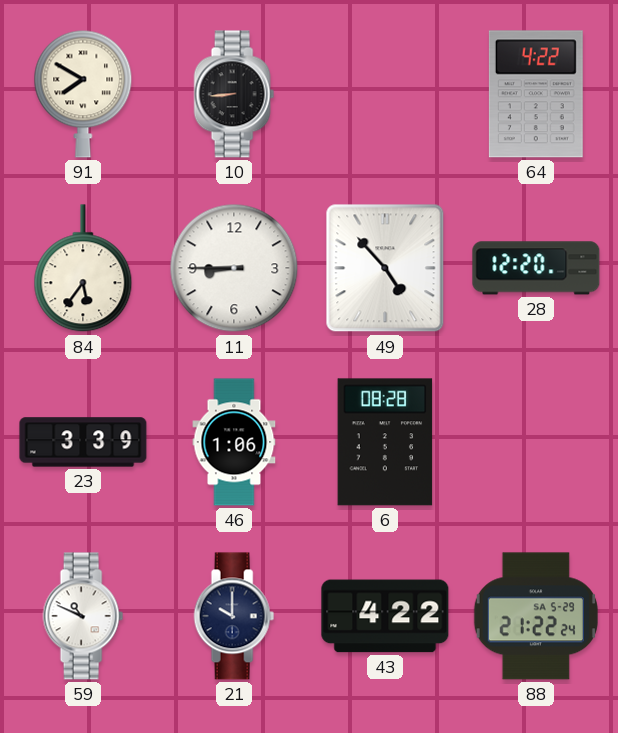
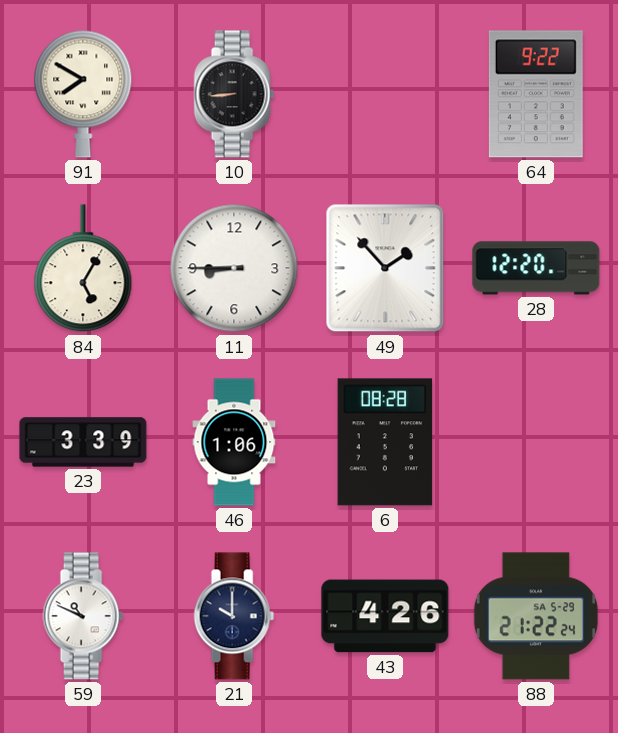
64: 4:22 -> 9:22
84: 5:36 -> 5:05
49: 4:53 -> 1:53
43: 4:22 -> 4:26
